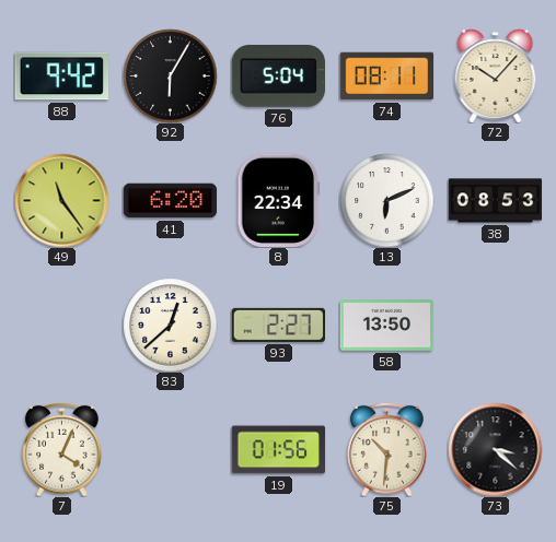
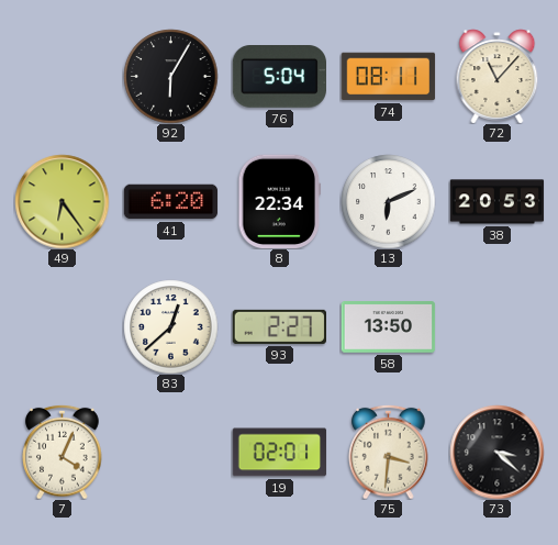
88: 9:42 -> none
72: 10:07 -> 11:07
49: 11:24 -> 6:24
38: 08:53 -> 20:53
19: 01:56 -> 02:01
75: 10:31 -> 3:31
